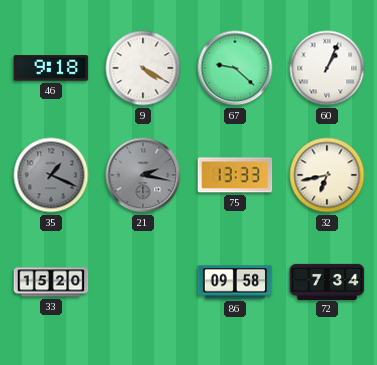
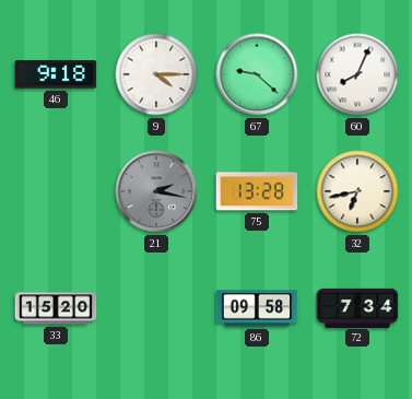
9: 4:20 -> 4:15
60: 1:04 -> 8:04
35: 1:19 -> none
75: 13:33 -> 13:28
